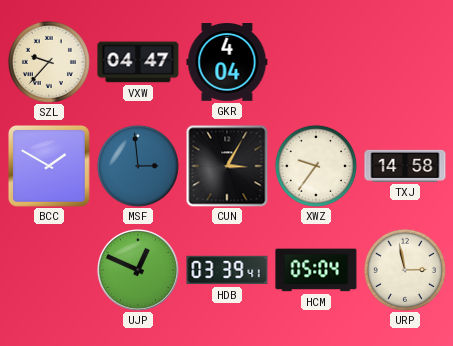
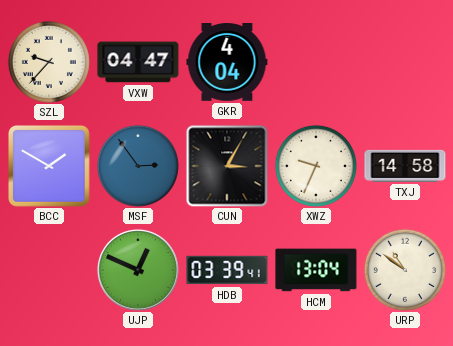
MSF: 2:59 -> 2:54
XWZ: 9:36 -> 9:34
HCM: 05:04 -> 13:04
URP: 2:58 -> 10:51
